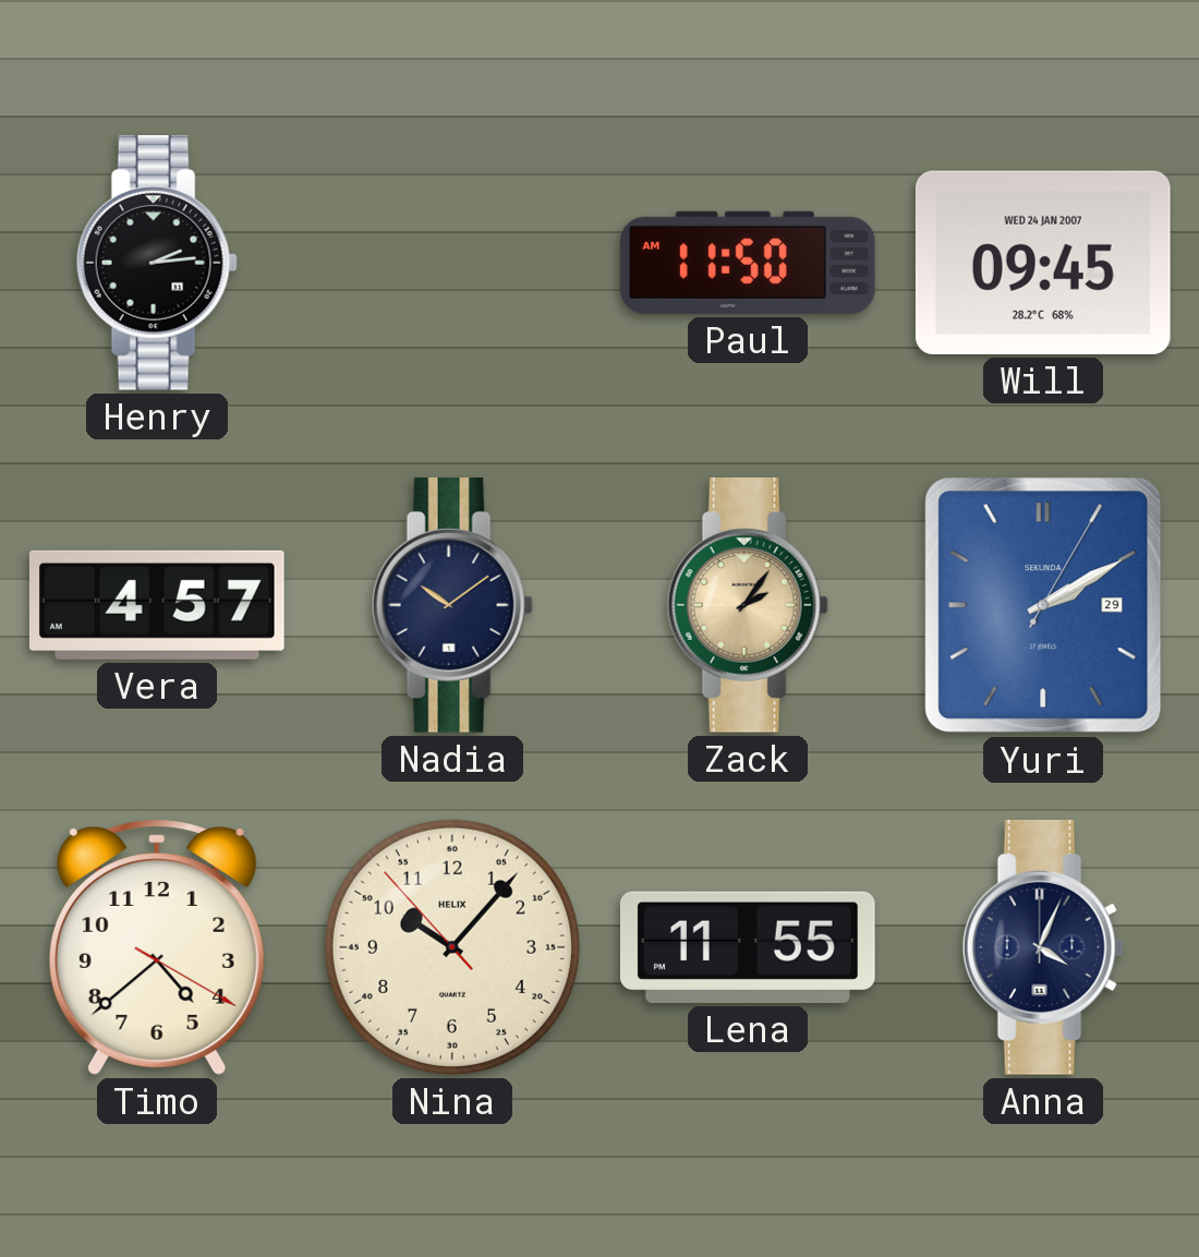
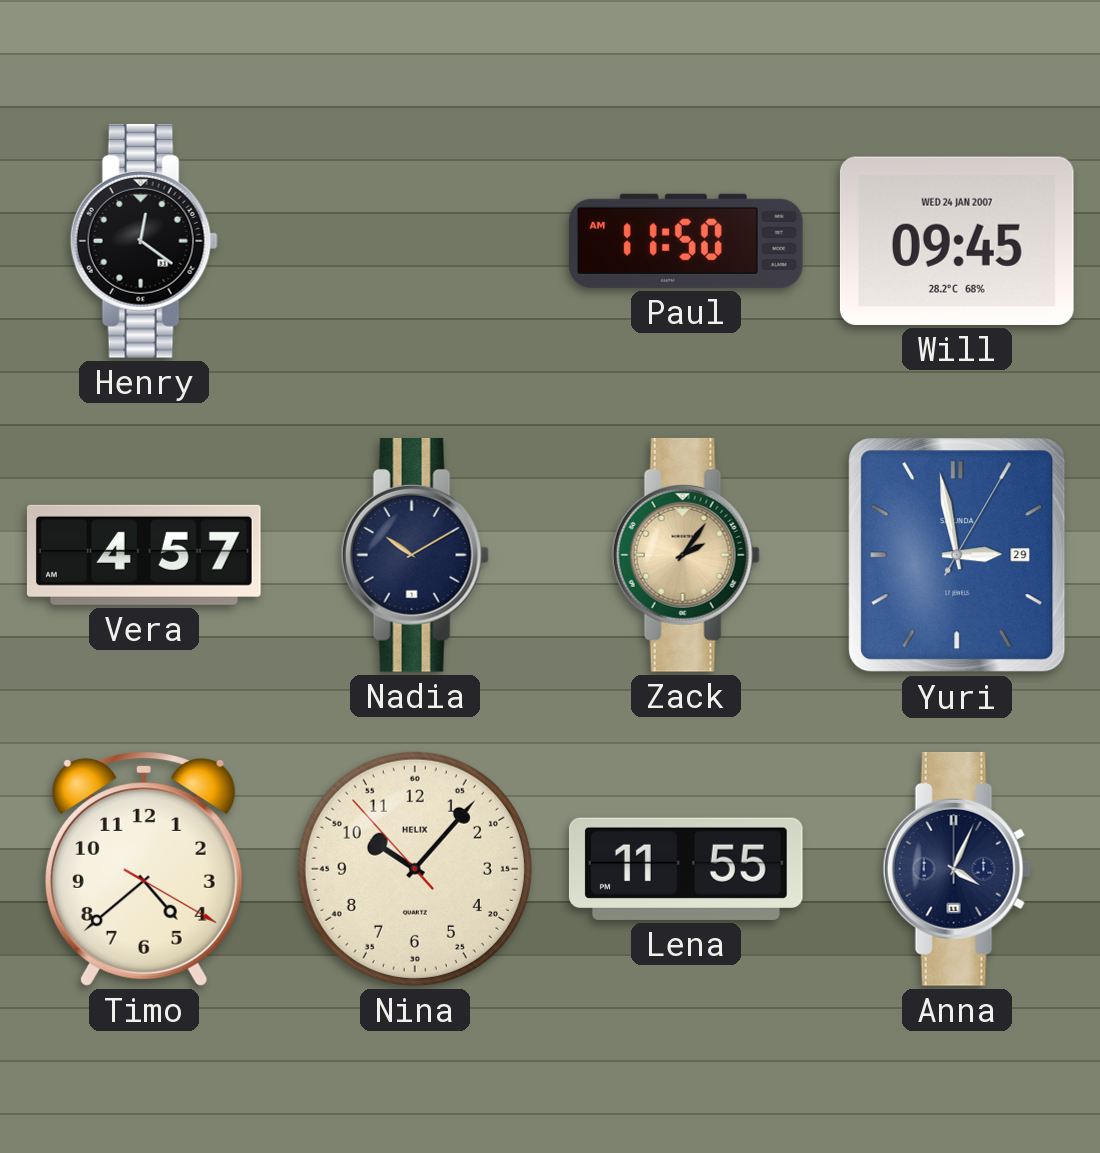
Henry: 2:14 -> 12:21
Nadia: 10:09 -> 10:10
Yuri: 2:10 -> 2:58
